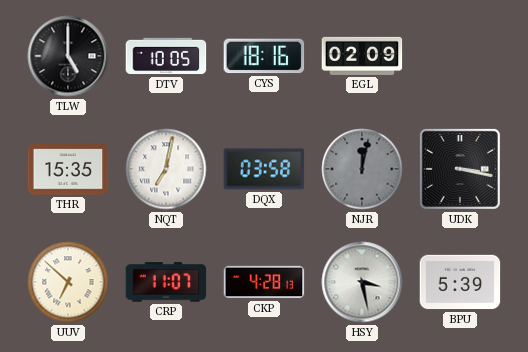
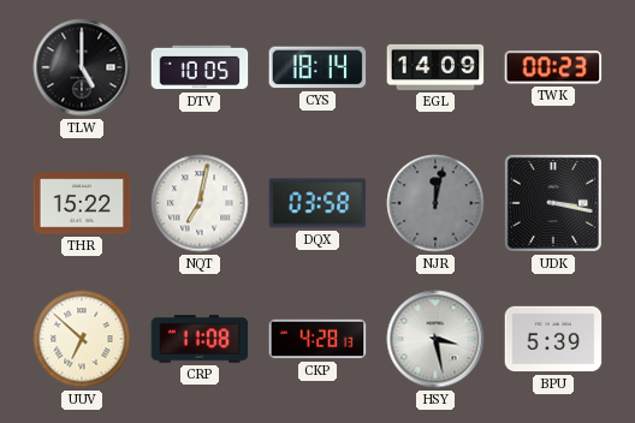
CYS: 18:16 -> 18:14
EGL: 02:09 -> 14:09
TWK: none -> 00:23
THR: 15:35 -> 15:22
CRP: 11:07 -> 11:08
